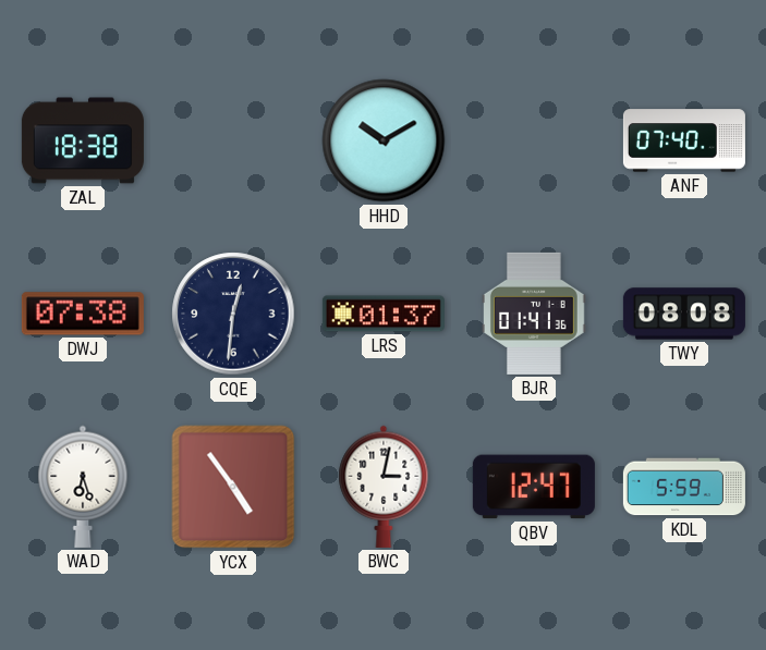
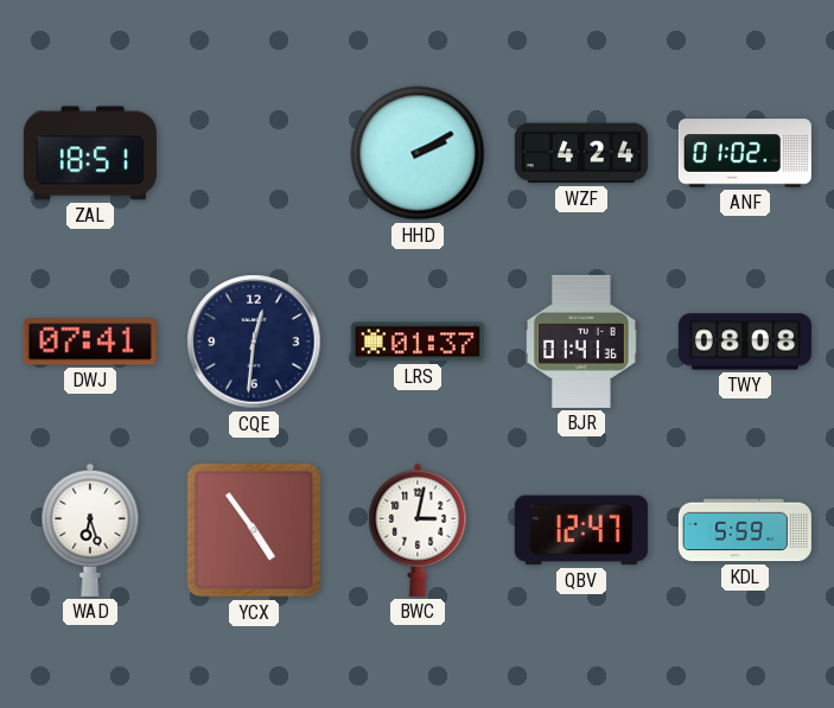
ZAL: 18:38 -> 18:51
HHD: 10:10 -> 2:10
WZF: none -> 4:24
ANF: 07:40 -> 01:02
DWJ: 07:38 -> 07:41
